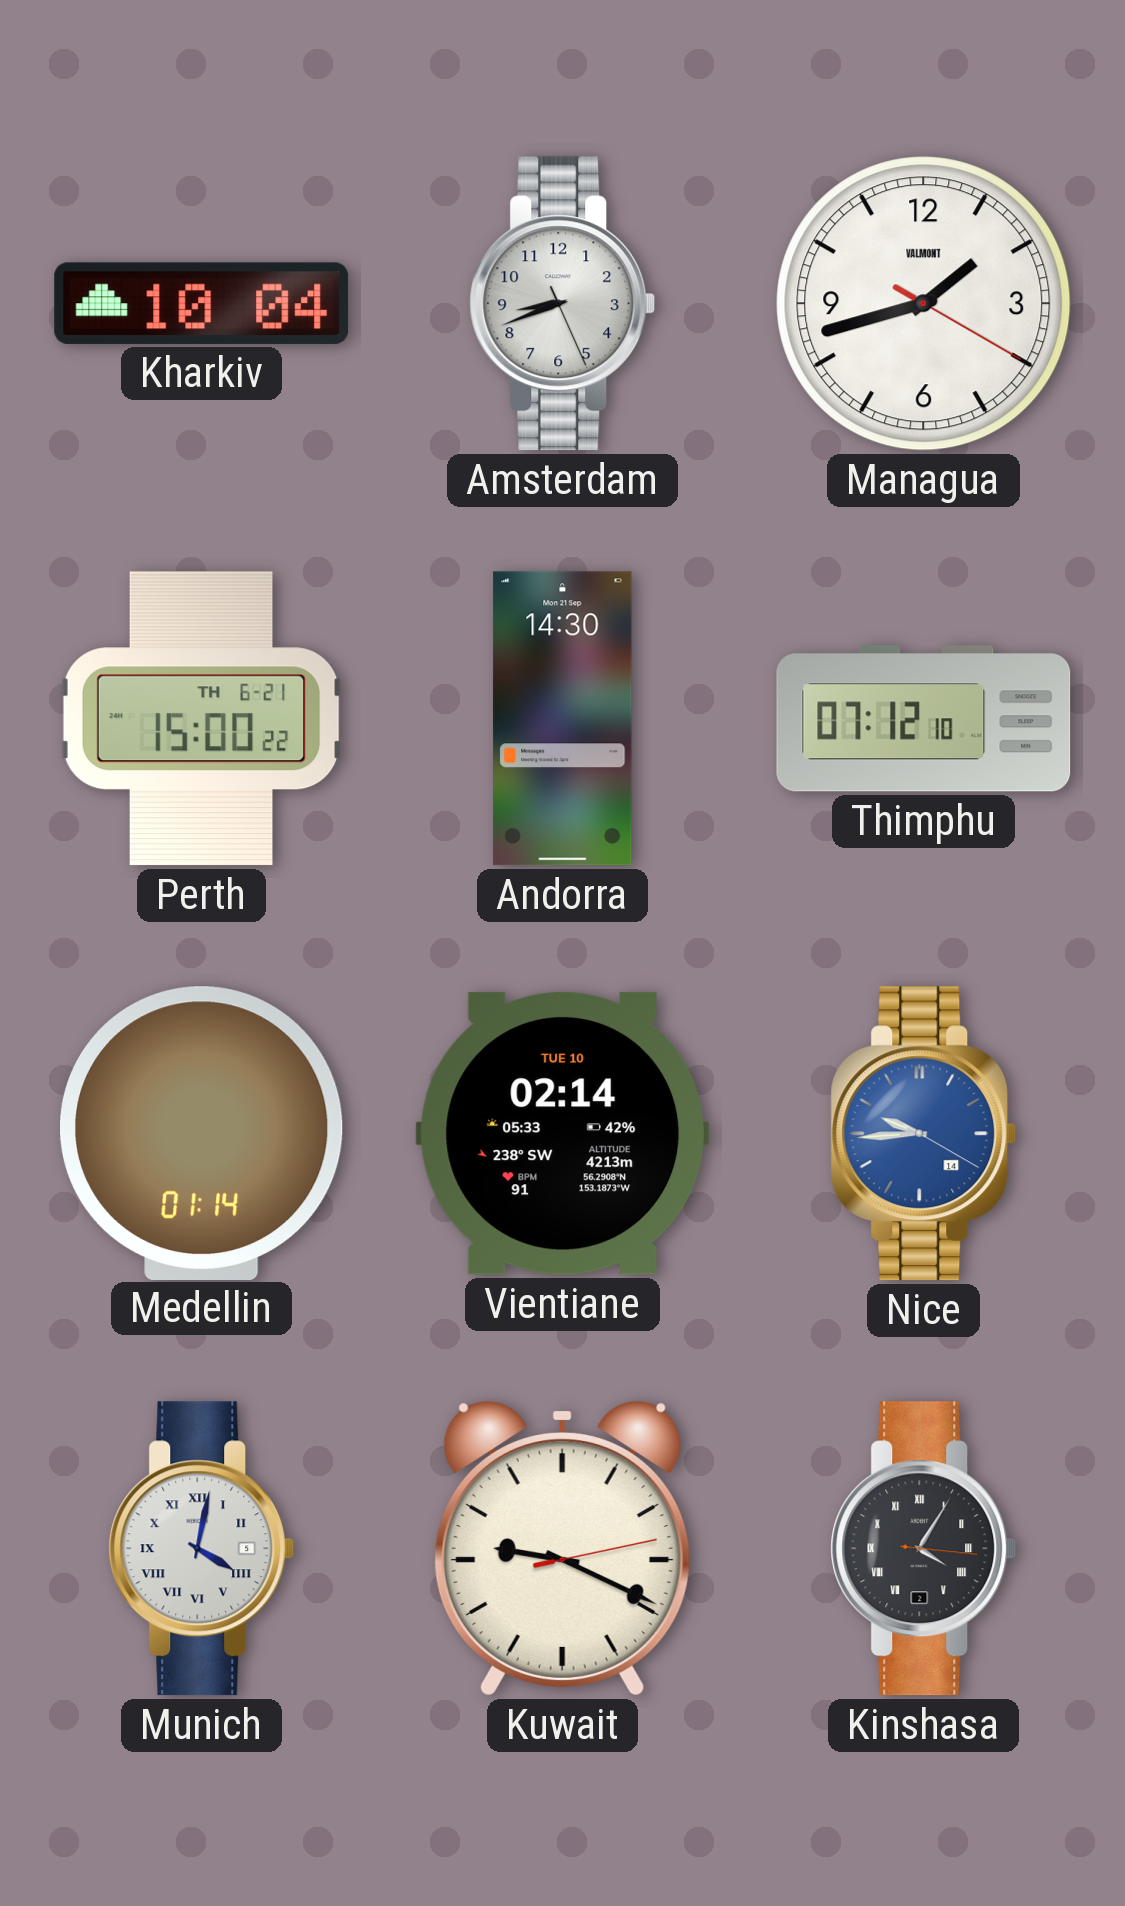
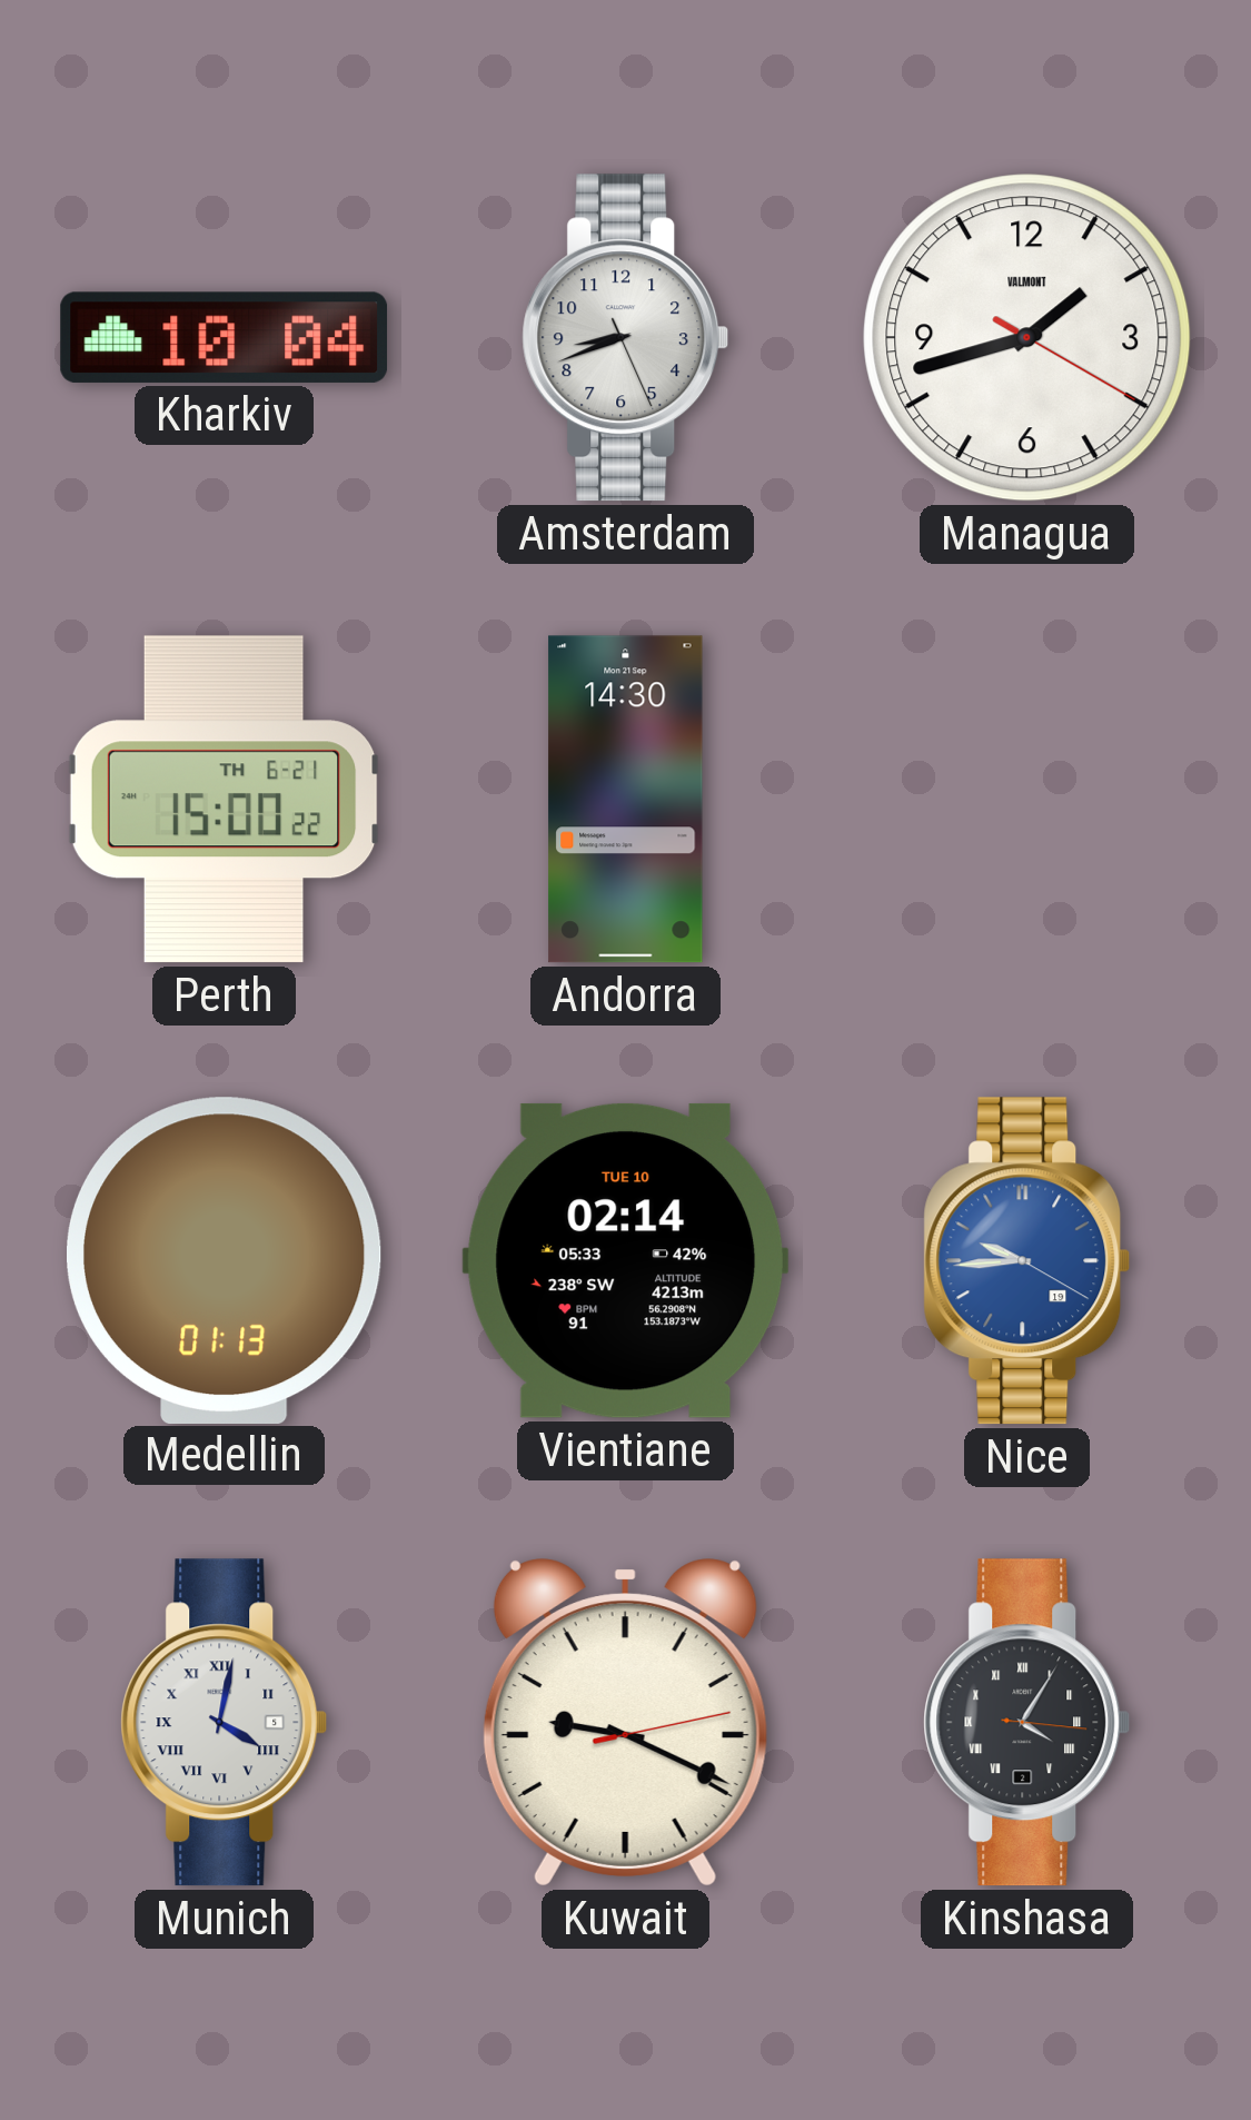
Thimphu: 07:12 -> none
Medellin: 01:14 -> 01:13
Nice date: 14 -> 19
